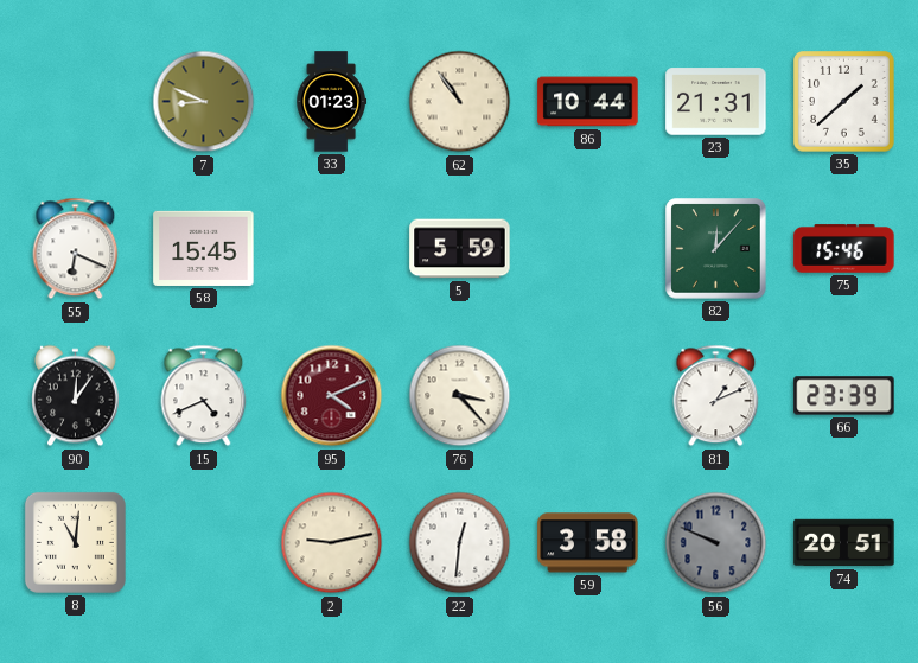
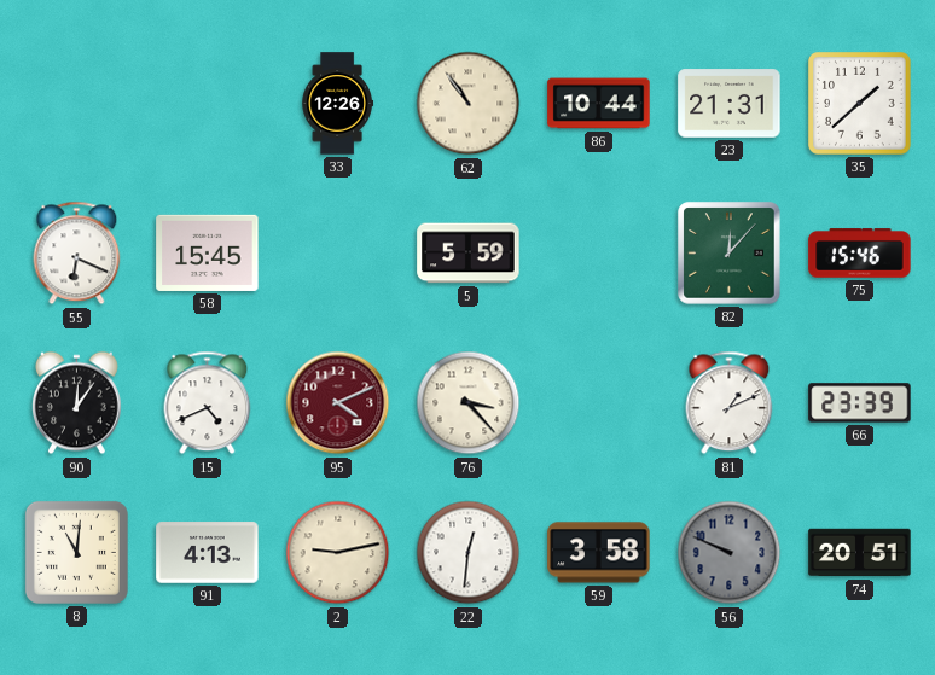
7: 8:49 -> none
33: 01:23 -> 12:26
91: none -> 4:13
